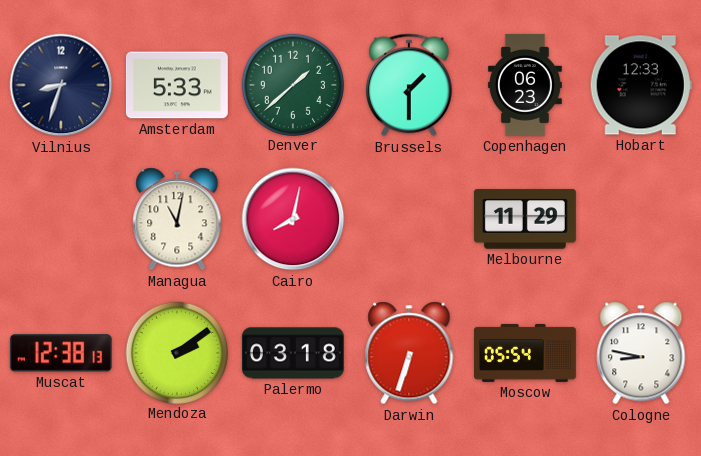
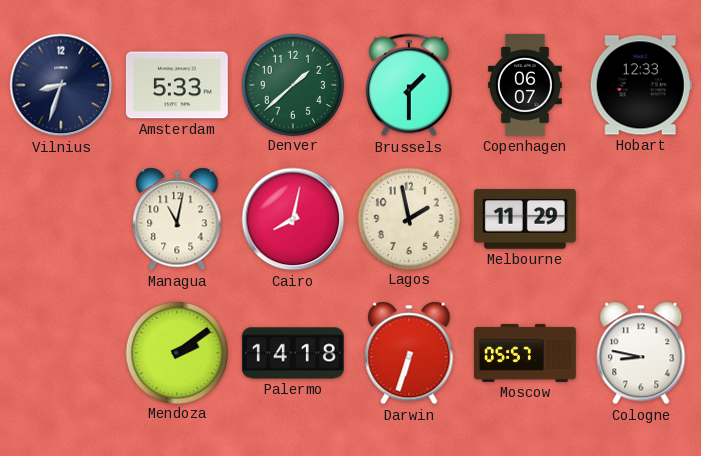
Copenhagen: 06:23 -> 06:07
Lagos: none -> 1:58
Muscat: 12:38 -> none
Palermo: 03:18 -> 14:18
Moscow: 05:54 -> 05:57
